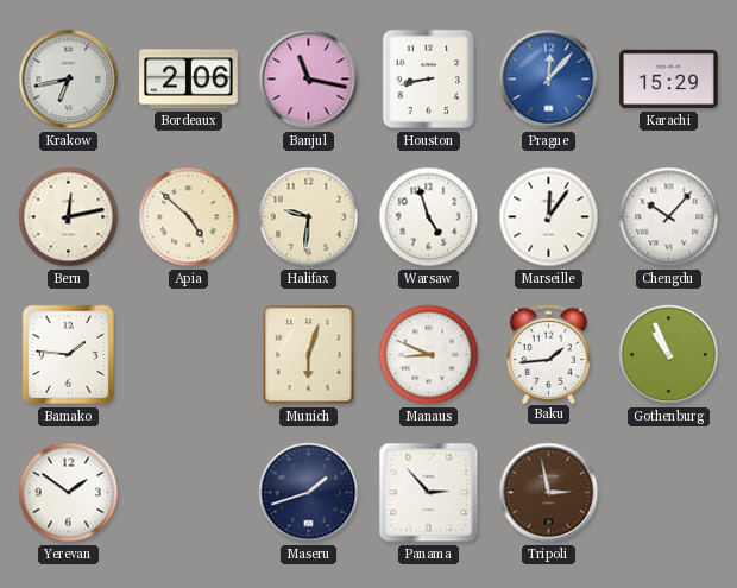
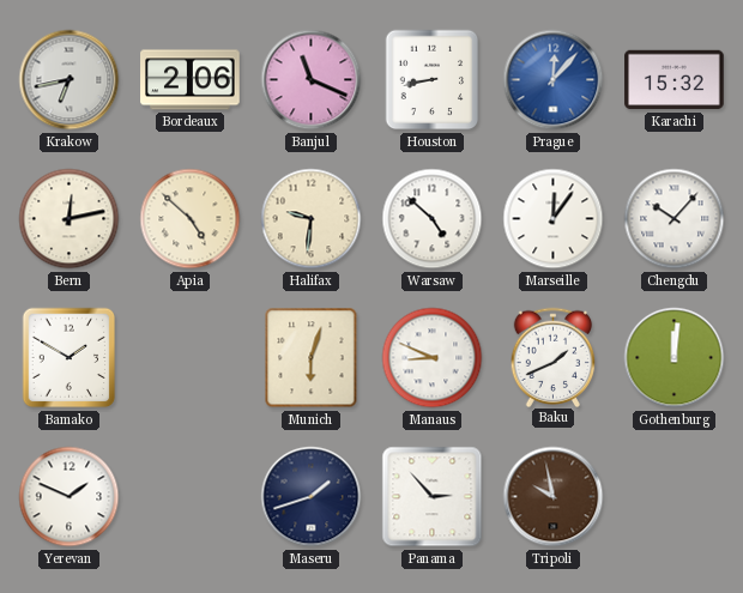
Banjul: 11:17 -> 11:19
Karachi: 15:29 -> 15:32
Warsaw: 4:57 -> 4:52
Bamako: 1:46 -> 1:50
Baku: 1:44 -> 1:41
Gothenburg: 10:56 -> 12:01
Yerevan: 1:51 -> 1:49
Tripoli: 2:58 -> 9:58
